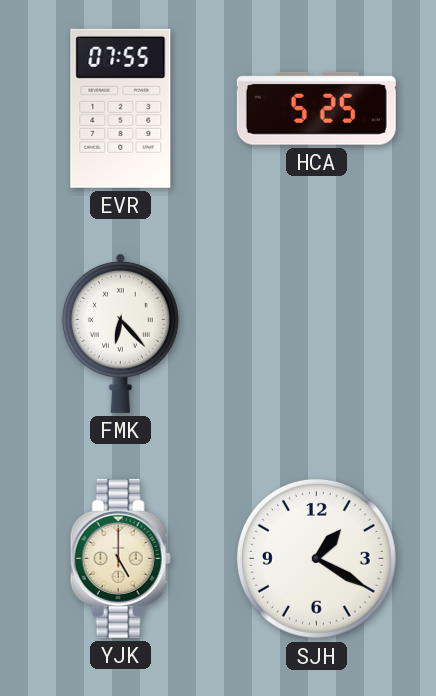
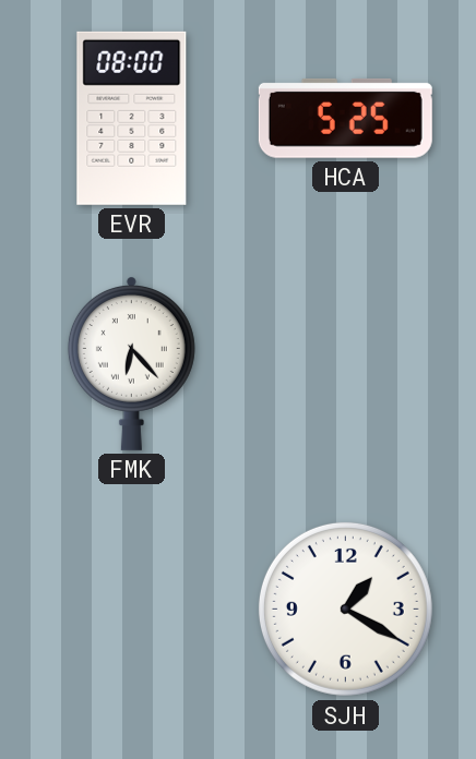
EVR: 07:55 -> 08:00
YJK: 5:00 -> none
